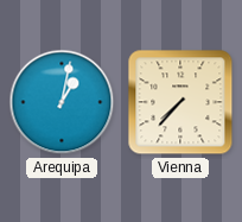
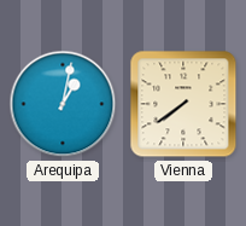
Vienna: 7:37 -> 7:39
